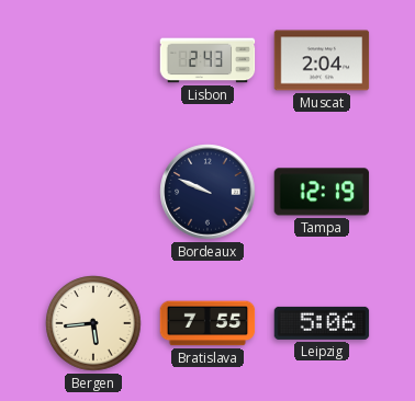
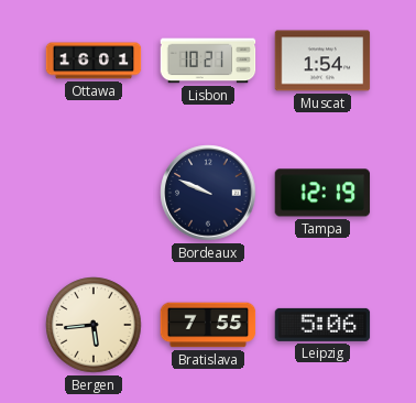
Ottawa: none -> 16:01
Lisbon: 2:43 -> 10:21
Muscat: 2:04 -> 1:54
